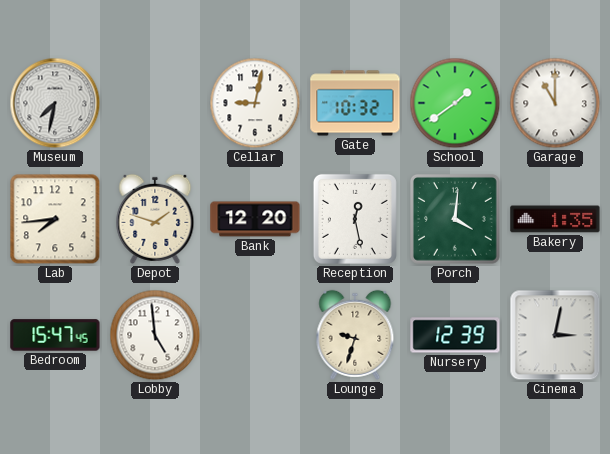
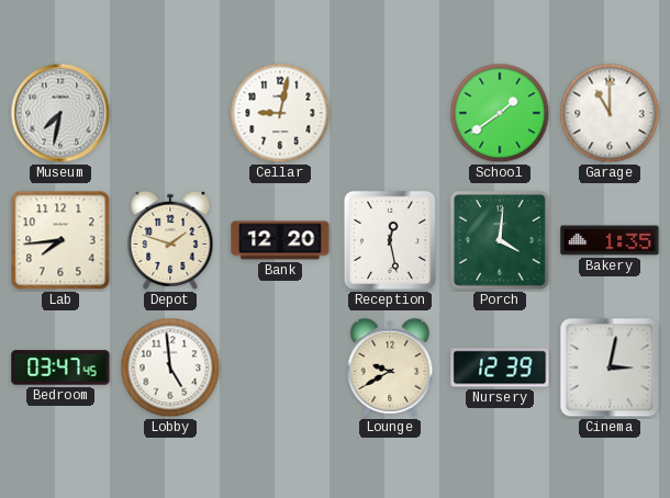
Gate: 10:32 -> none
Bedroom: 15:47 -> 03:47
Lounge: 9:33 -> 9:40
